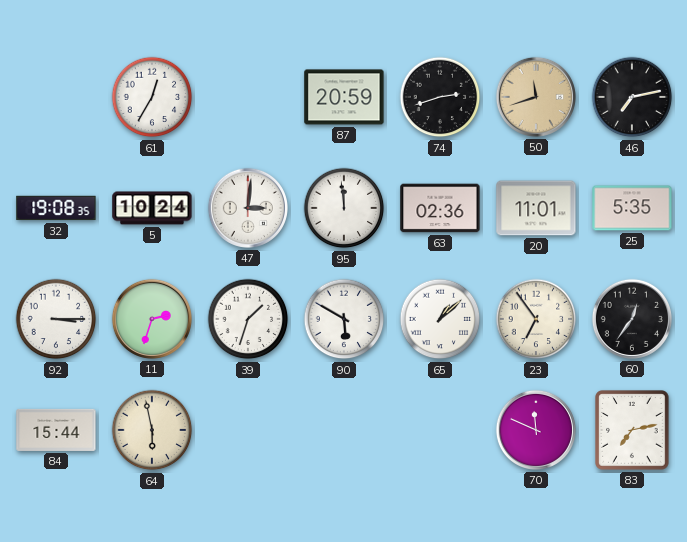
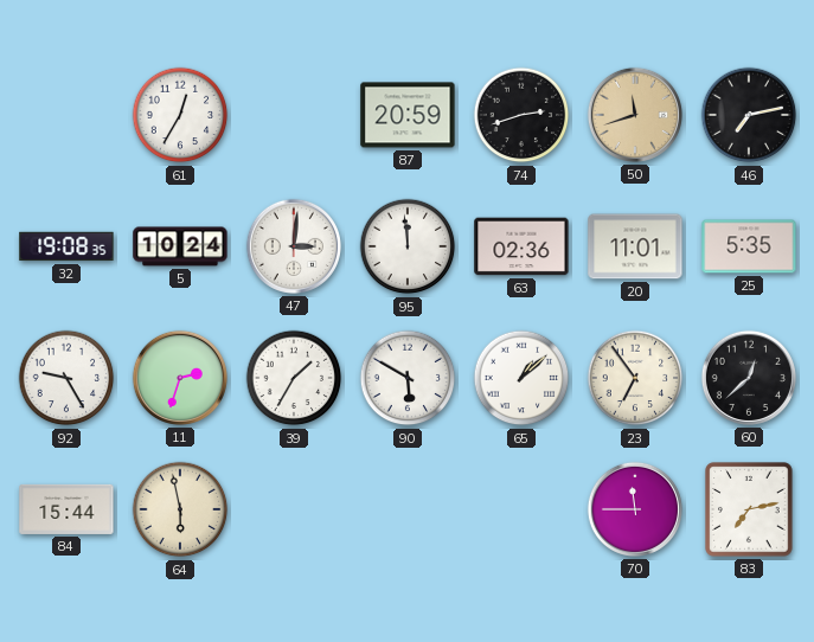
92: 3:15 -> 9:25
39: 1:33 -> 1:35
60: 12:36 -> 12:38
70: 11:49 -> 11:45
